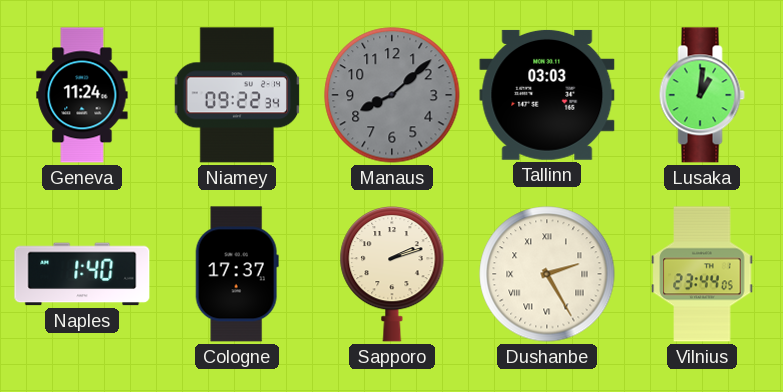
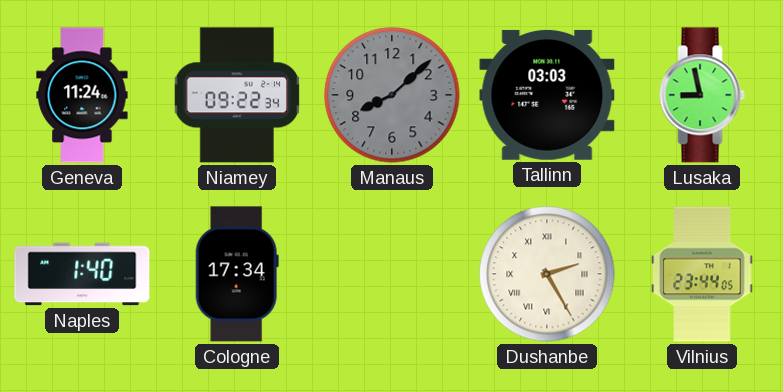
Lusaka: 1:01 -> 8:58
Cologne: 17:37 -> 17:34
Sapporo: 2:12 -> none
